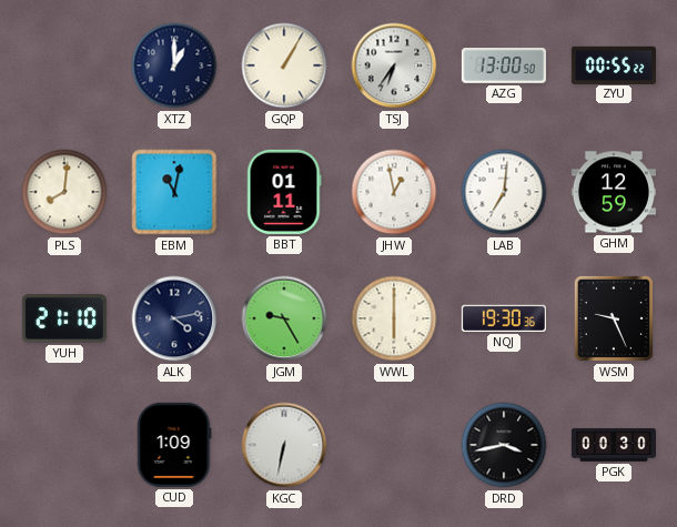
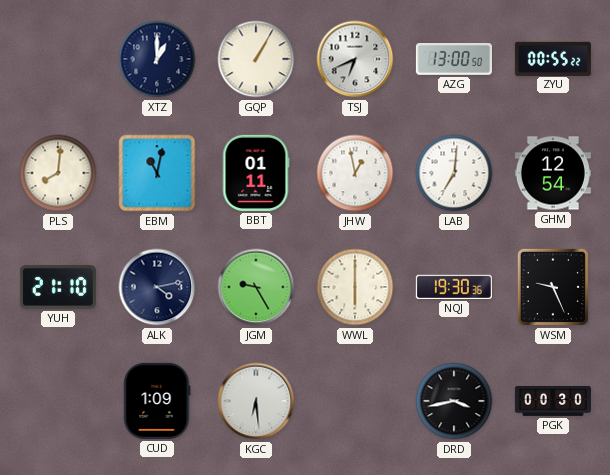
TSJ: 6:36 -> 6:41
GHM: 12:59 -> 12:54
KGC: 6:32 -> 6:29
